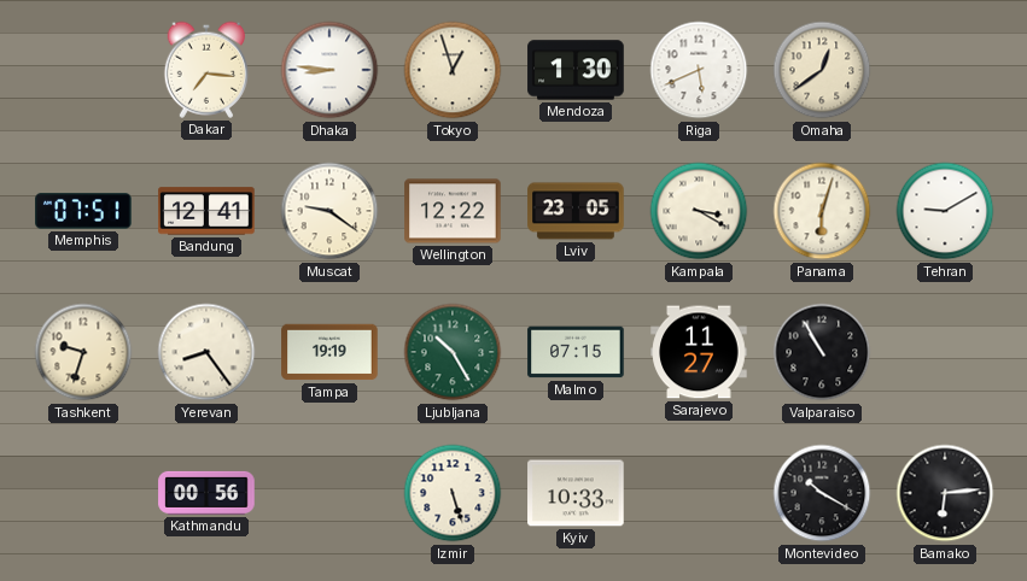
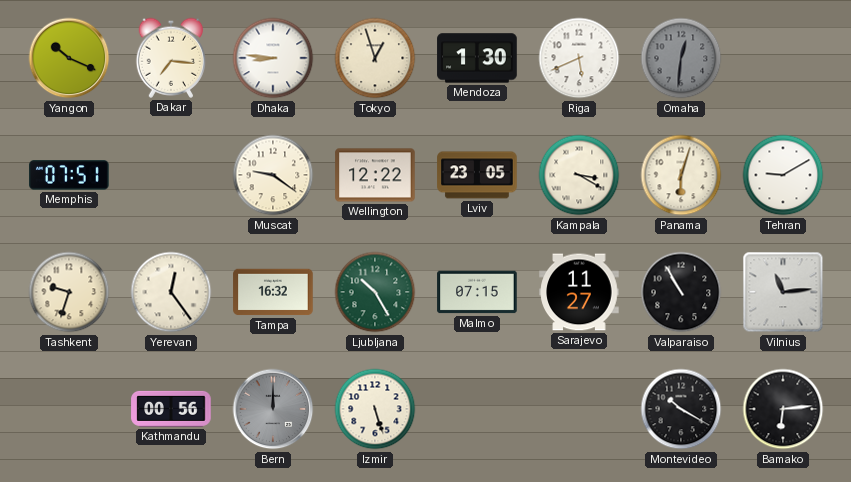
Yangon: none -> 10:19
Omaha: 12:39 -> 12:31
Omaha dial: cream -> grey
Bandung: 12:41 -> none
Yerevan: 8:24 -> 12:24
Tampa: 19:19 -> 16:32
Vilnius: none -> 11:14
Bern: none -> 12:00
Kyiv: 10:33 -> none
